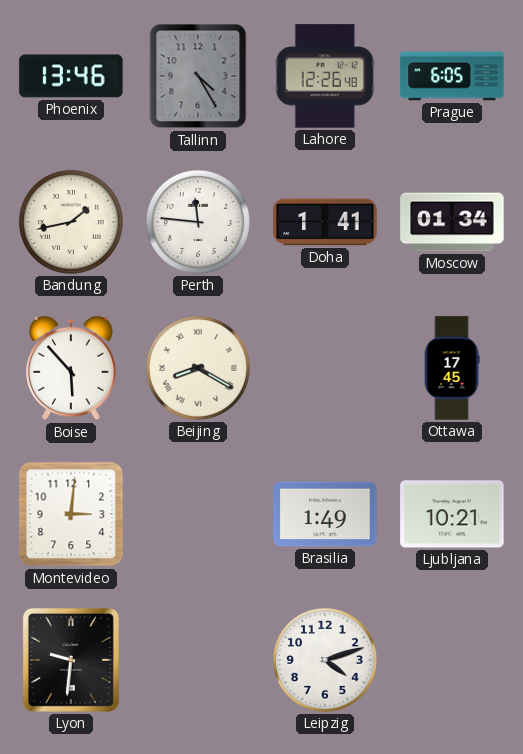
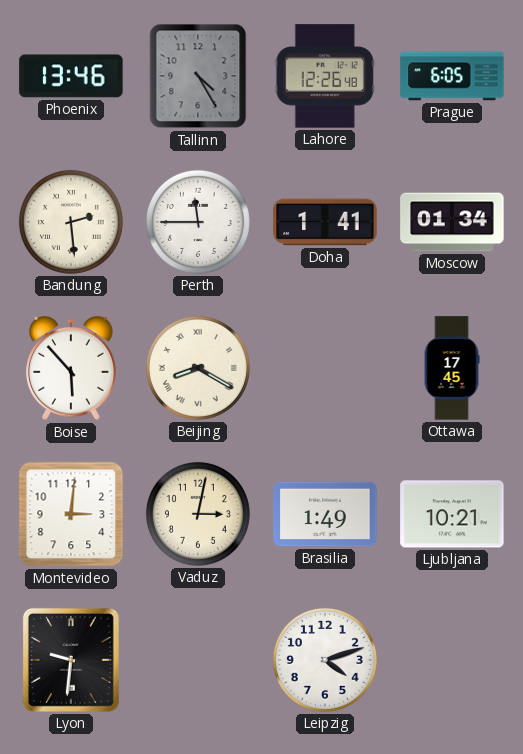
Bandung: 1:43 -> 2:29
Perth: 11:46 -> 11:45
Vaduz: none -> 3:02
